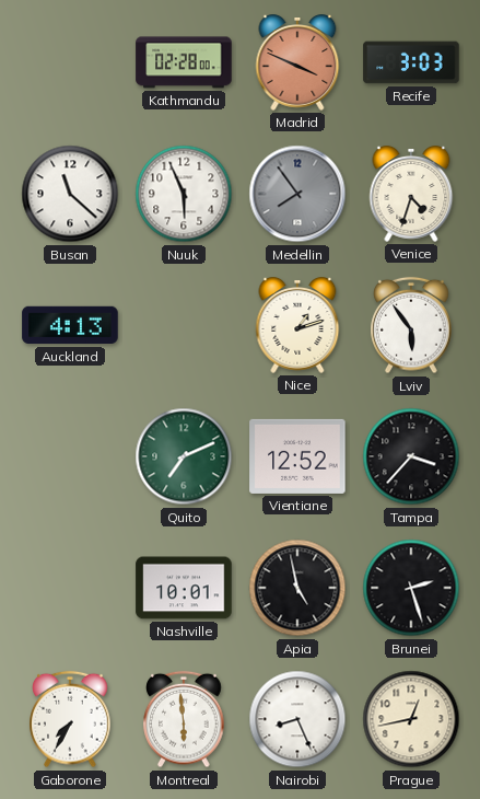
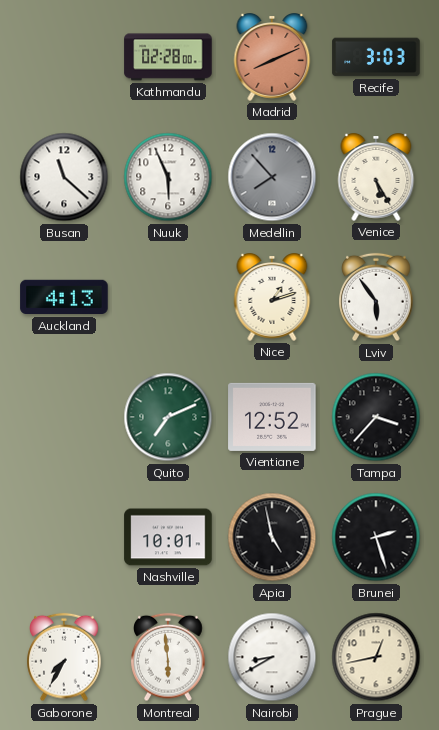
Madrid: 3:49 -> 8:11
Medellin: 7:54 -> 7:53
Venice: 4:33 -> 5:25
Nairobi: 8:26 -> 8:40
